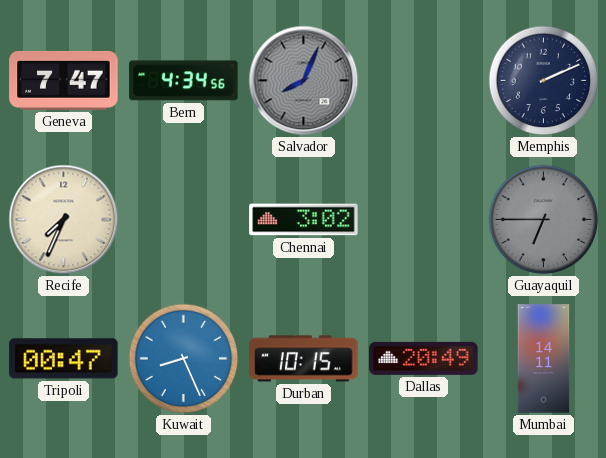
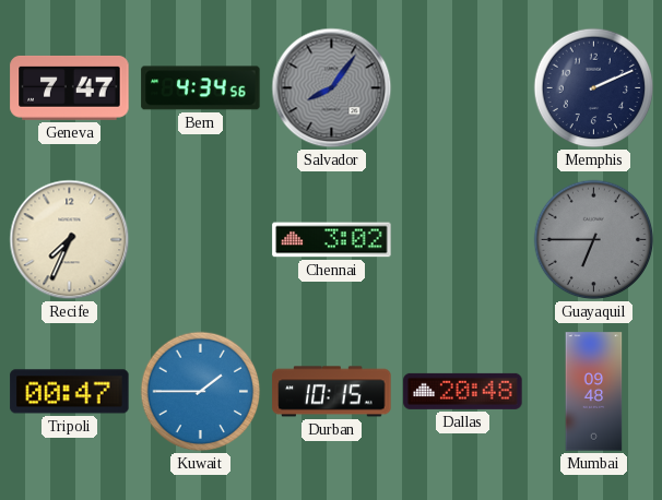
Salvador: 8:04 -> 8:06
Kuwait: 8:26 -> 1:45
Dallas: 20:49 -> 20:48
Mumbai: 14:11 -> 09:48
